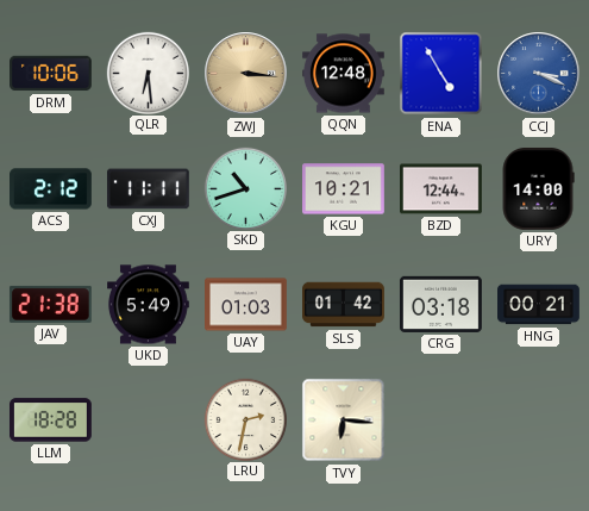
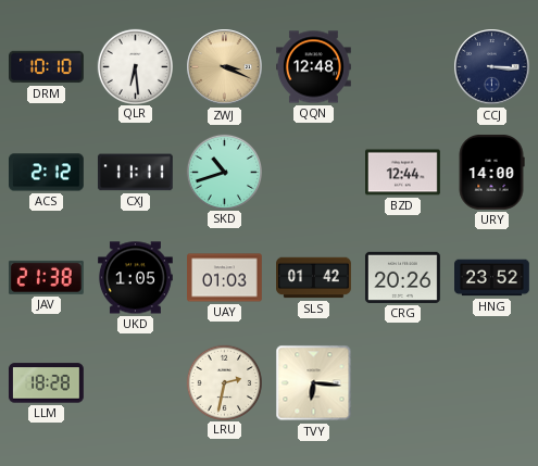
DRM: 10:06 -> 10:10
ZWJ: 3:16 -> 3:19
ENA: 4:55 -> none
CCJ: 3:19 -> 3:16
CCJ dial: blue -> navy
KGU: 10:21 -> none
UKD: 5:49 -> 1:05
CRG: 03:18 -> 20:26
HNG: 00:21 -> 23:52
